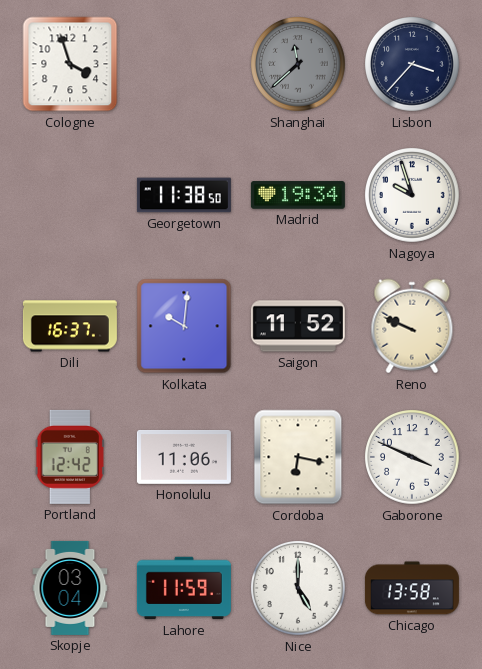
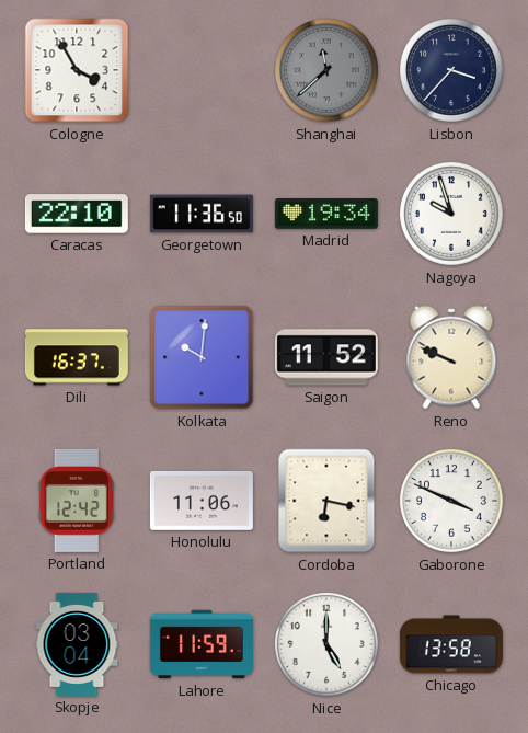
Cologne: 3:57 -> 3:55
Caracas: none -> 22:10
Georgetown: 11:38 -> 11:36
